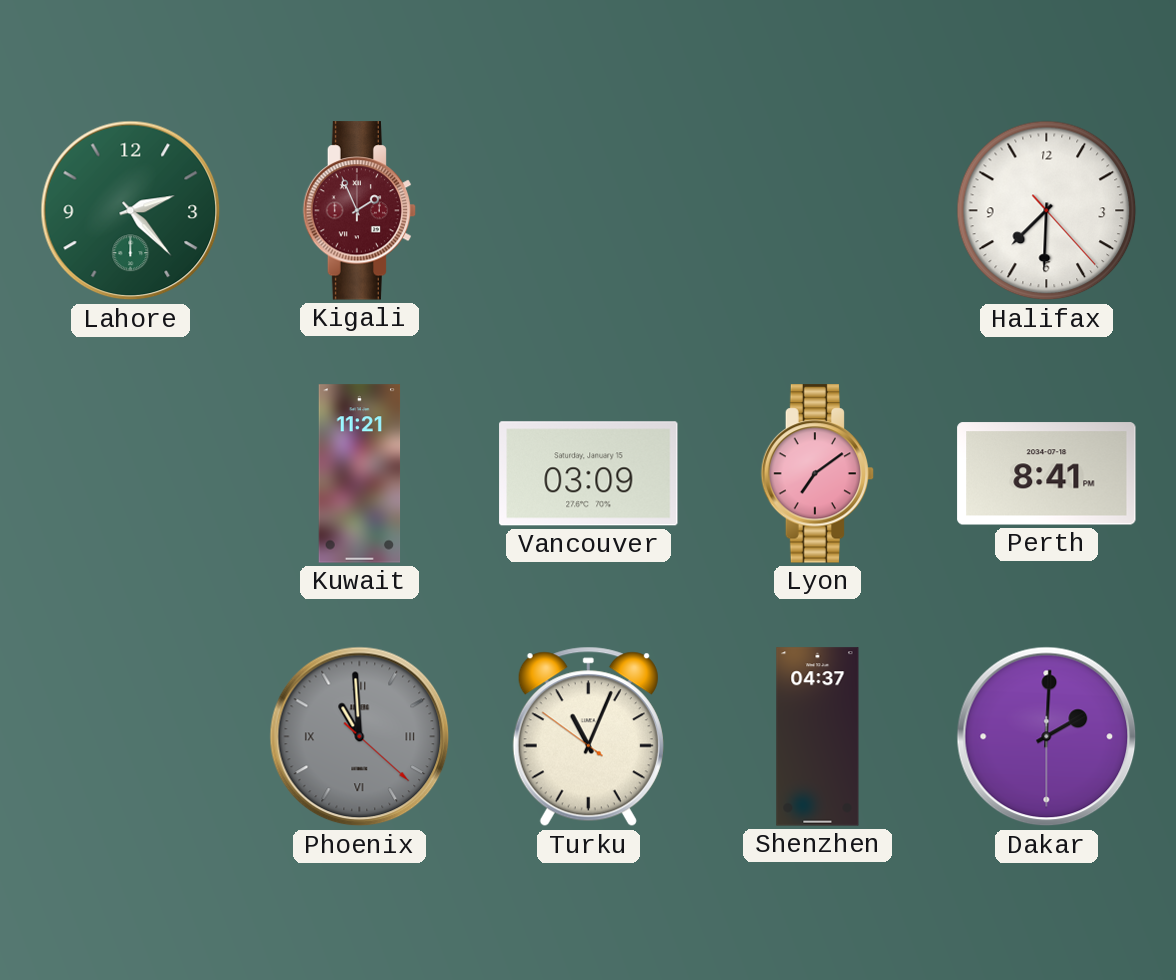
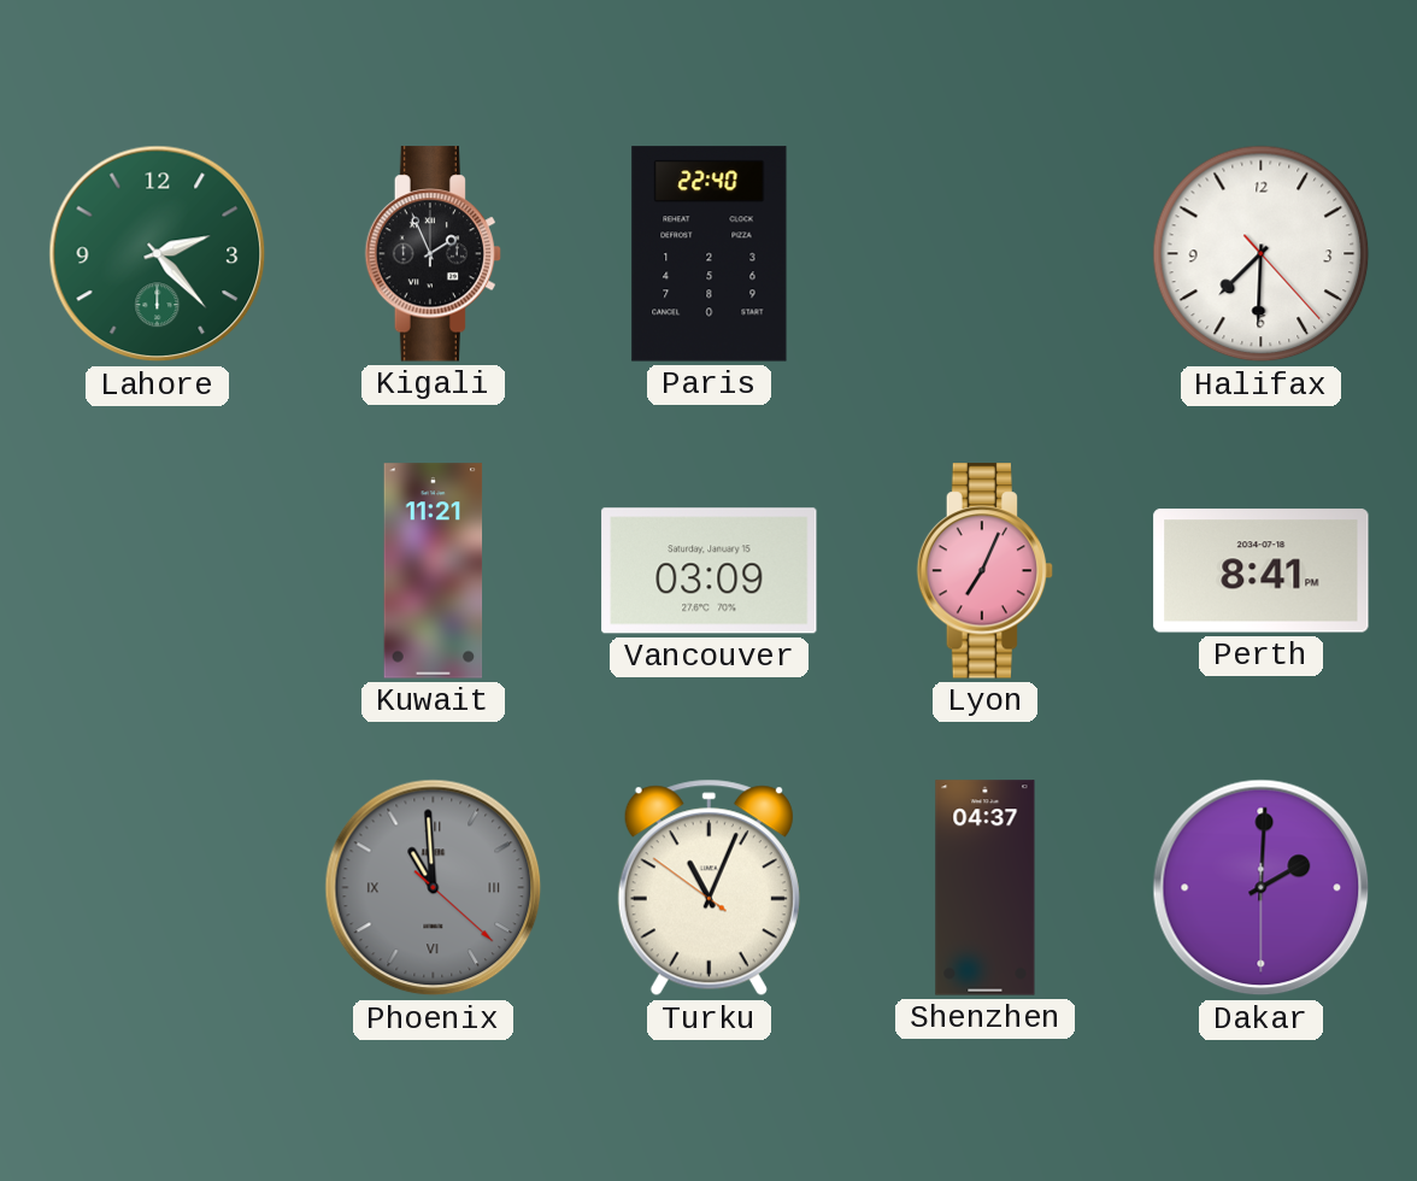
Kigali dial: burgundy -> black
Paris: none -> 22:40
Lyon: 7:09 -> 7:04
